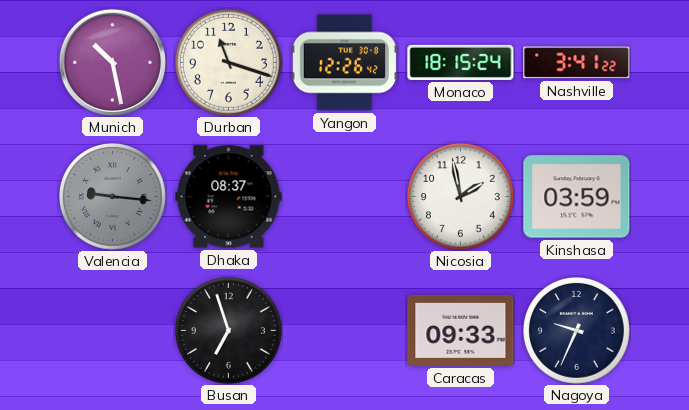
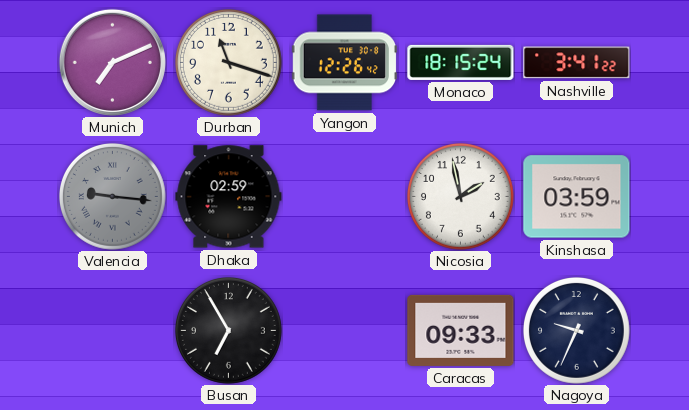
Munich: 10:28 -> 7:11
Dhaka: 08:37 -> 02:59
Busan: 6:57 -> 6:55
